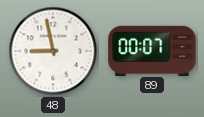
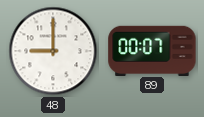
48: 8:58 -> 9:00
